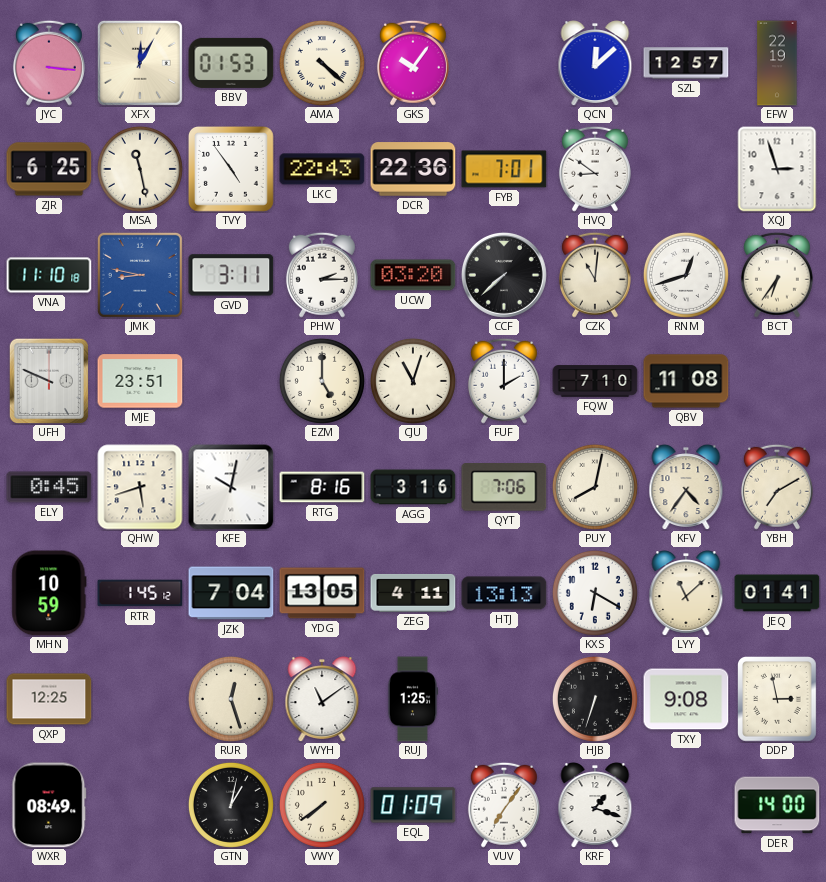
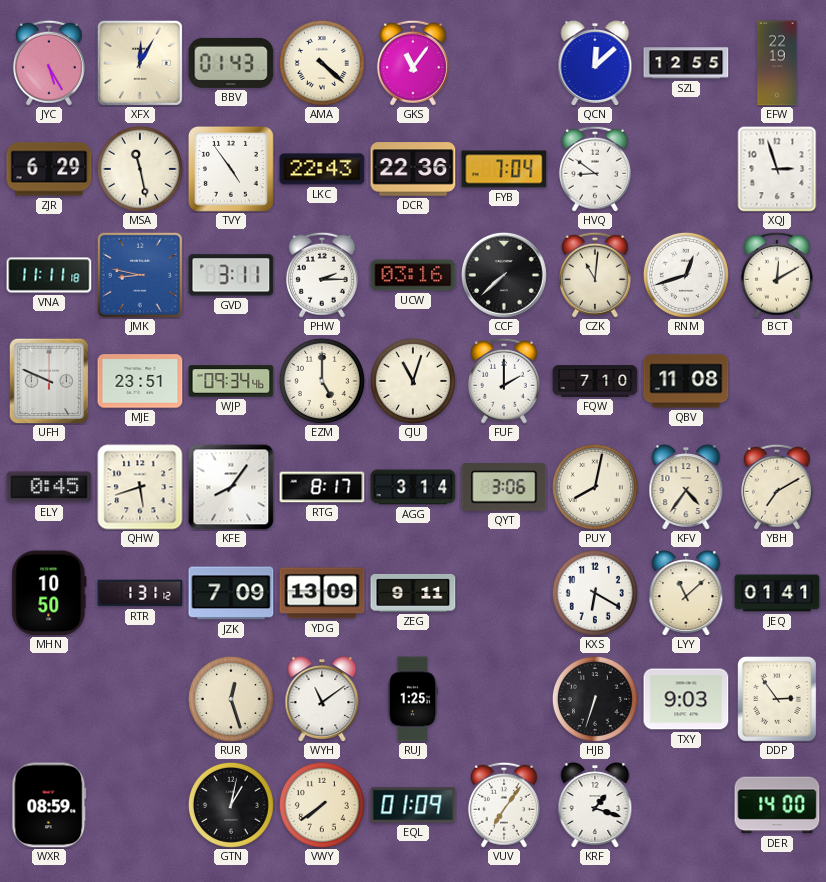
JYC: 3:16 -> 5:25
BBV: 01:53 -> 01:43
GKS: 10:06 -> 11:06
SZL: 12:57 -> 12:55
ZJR: 6:25 -> 6:29
FYB: 7:01 -> 7:04
VNA: 11:10 -> 11:11
UCW: 03:20 -> 03:16
BCT: 6:36 -> 12:10
WJP: none -> 09:34
KFE: 10:02 -> 8:06
RTG: 8:16 -> 8:17
AGG: 3:16 -> 3:14
QYT: 7:06 -> 3:06
MHN: 10:59 -> 10:50
RTR: 1:45 -> 1:31
JZK: 7:04 -> 7:09
YDG: 13:05 -> 13:09
ZEG: 4:11 -> 9:11
HTJ: 13:13 -> none
QXP: 12:25 -> none
TXY: 9:08 -> 9:03
DDP: 2:58 -> 2:54
WXR: 08:49 -> 08:59
